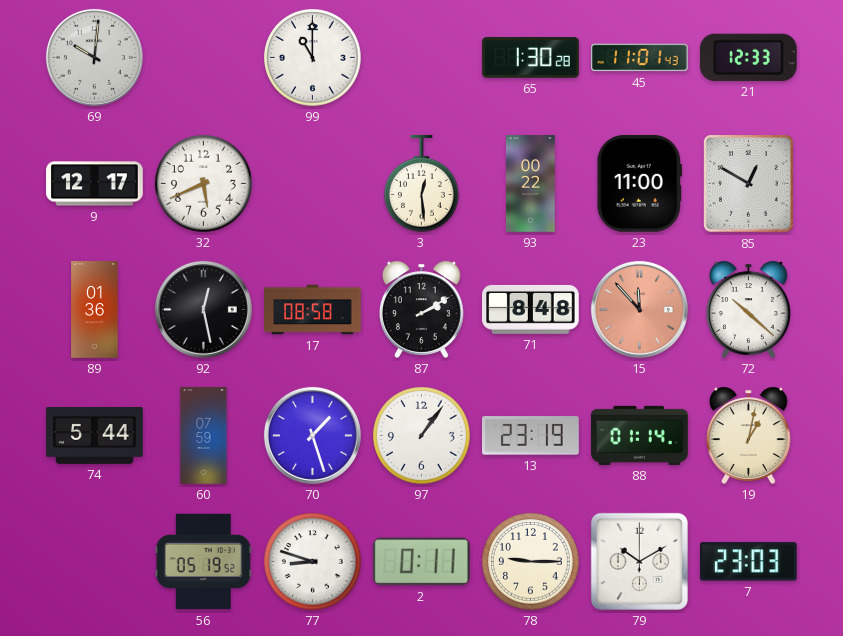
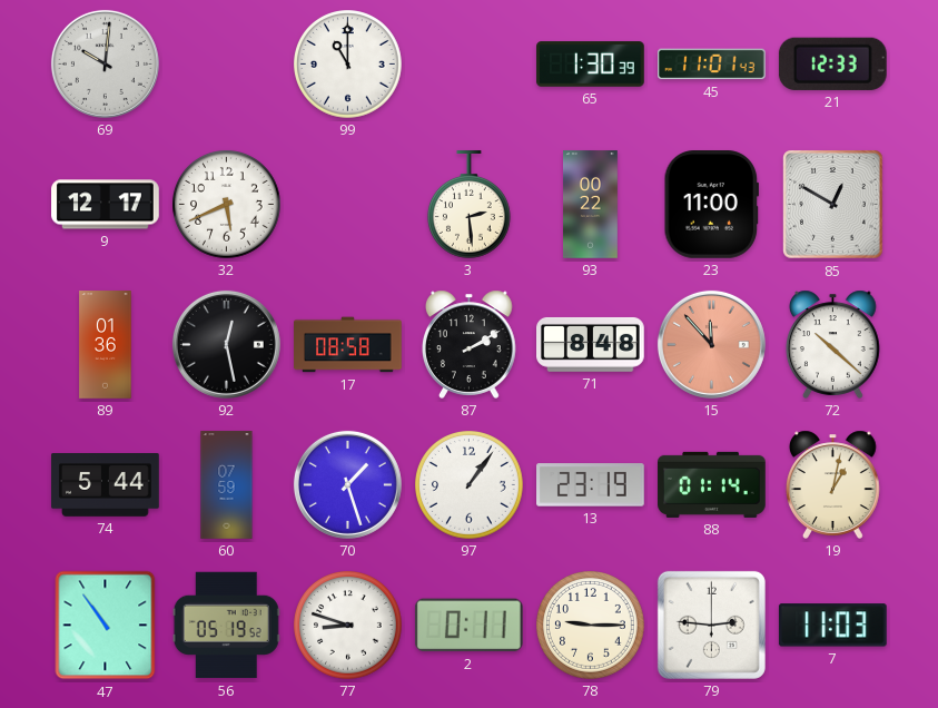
65: 1:30:28 -> 1:30:39
3: 12:29 -> 2:29
47: none -> 10:54
79: 10:10 -> 2:46
7: 23:03 -> 11:03
